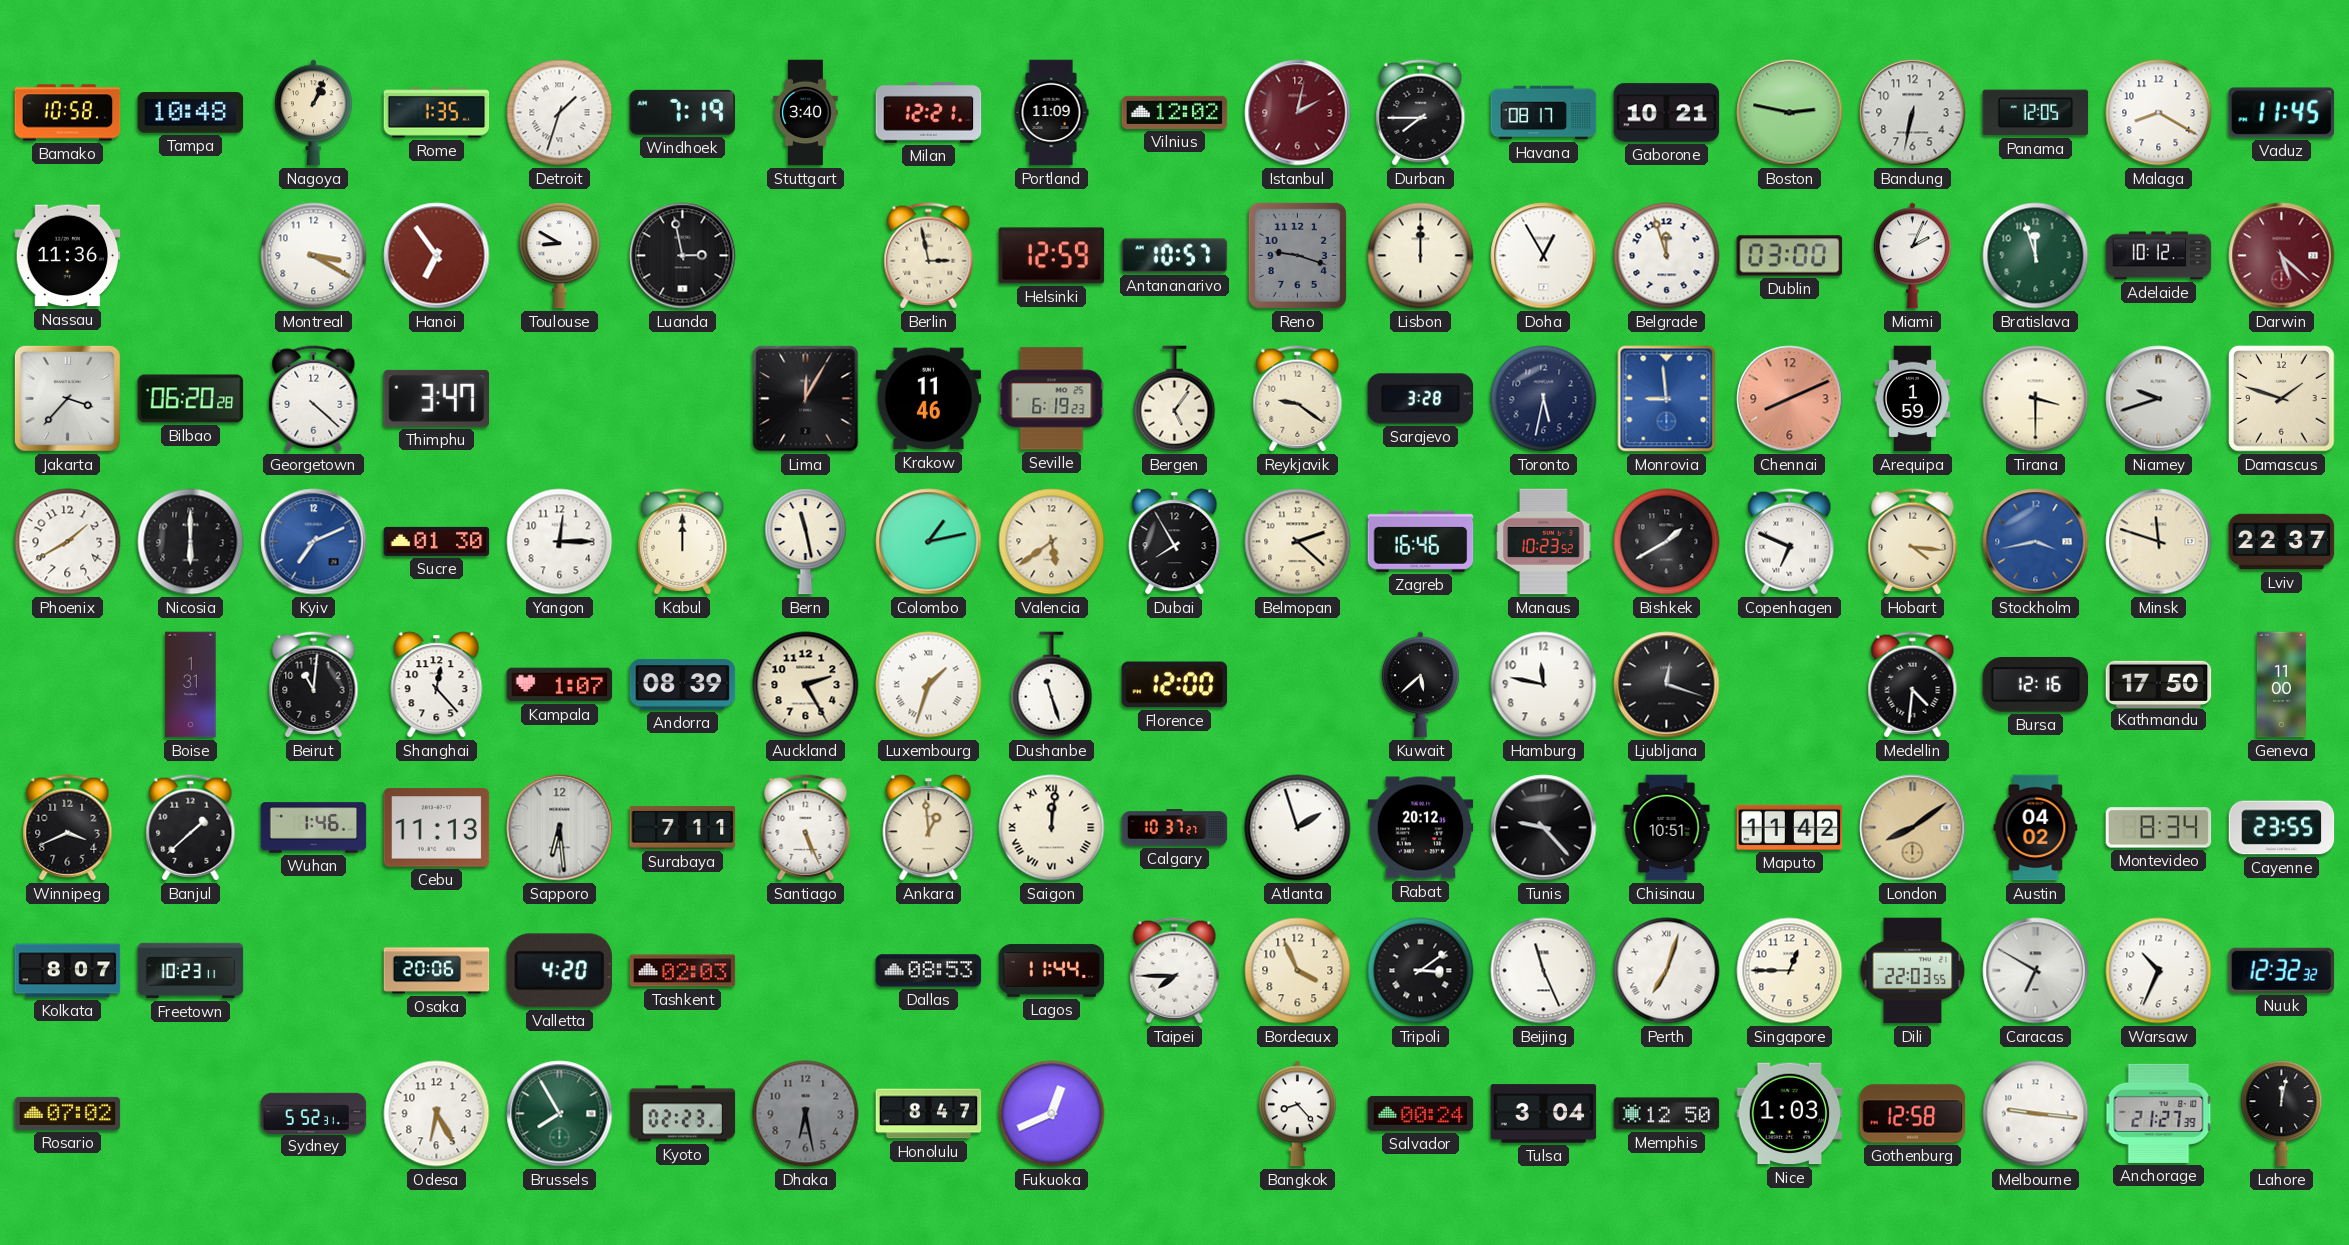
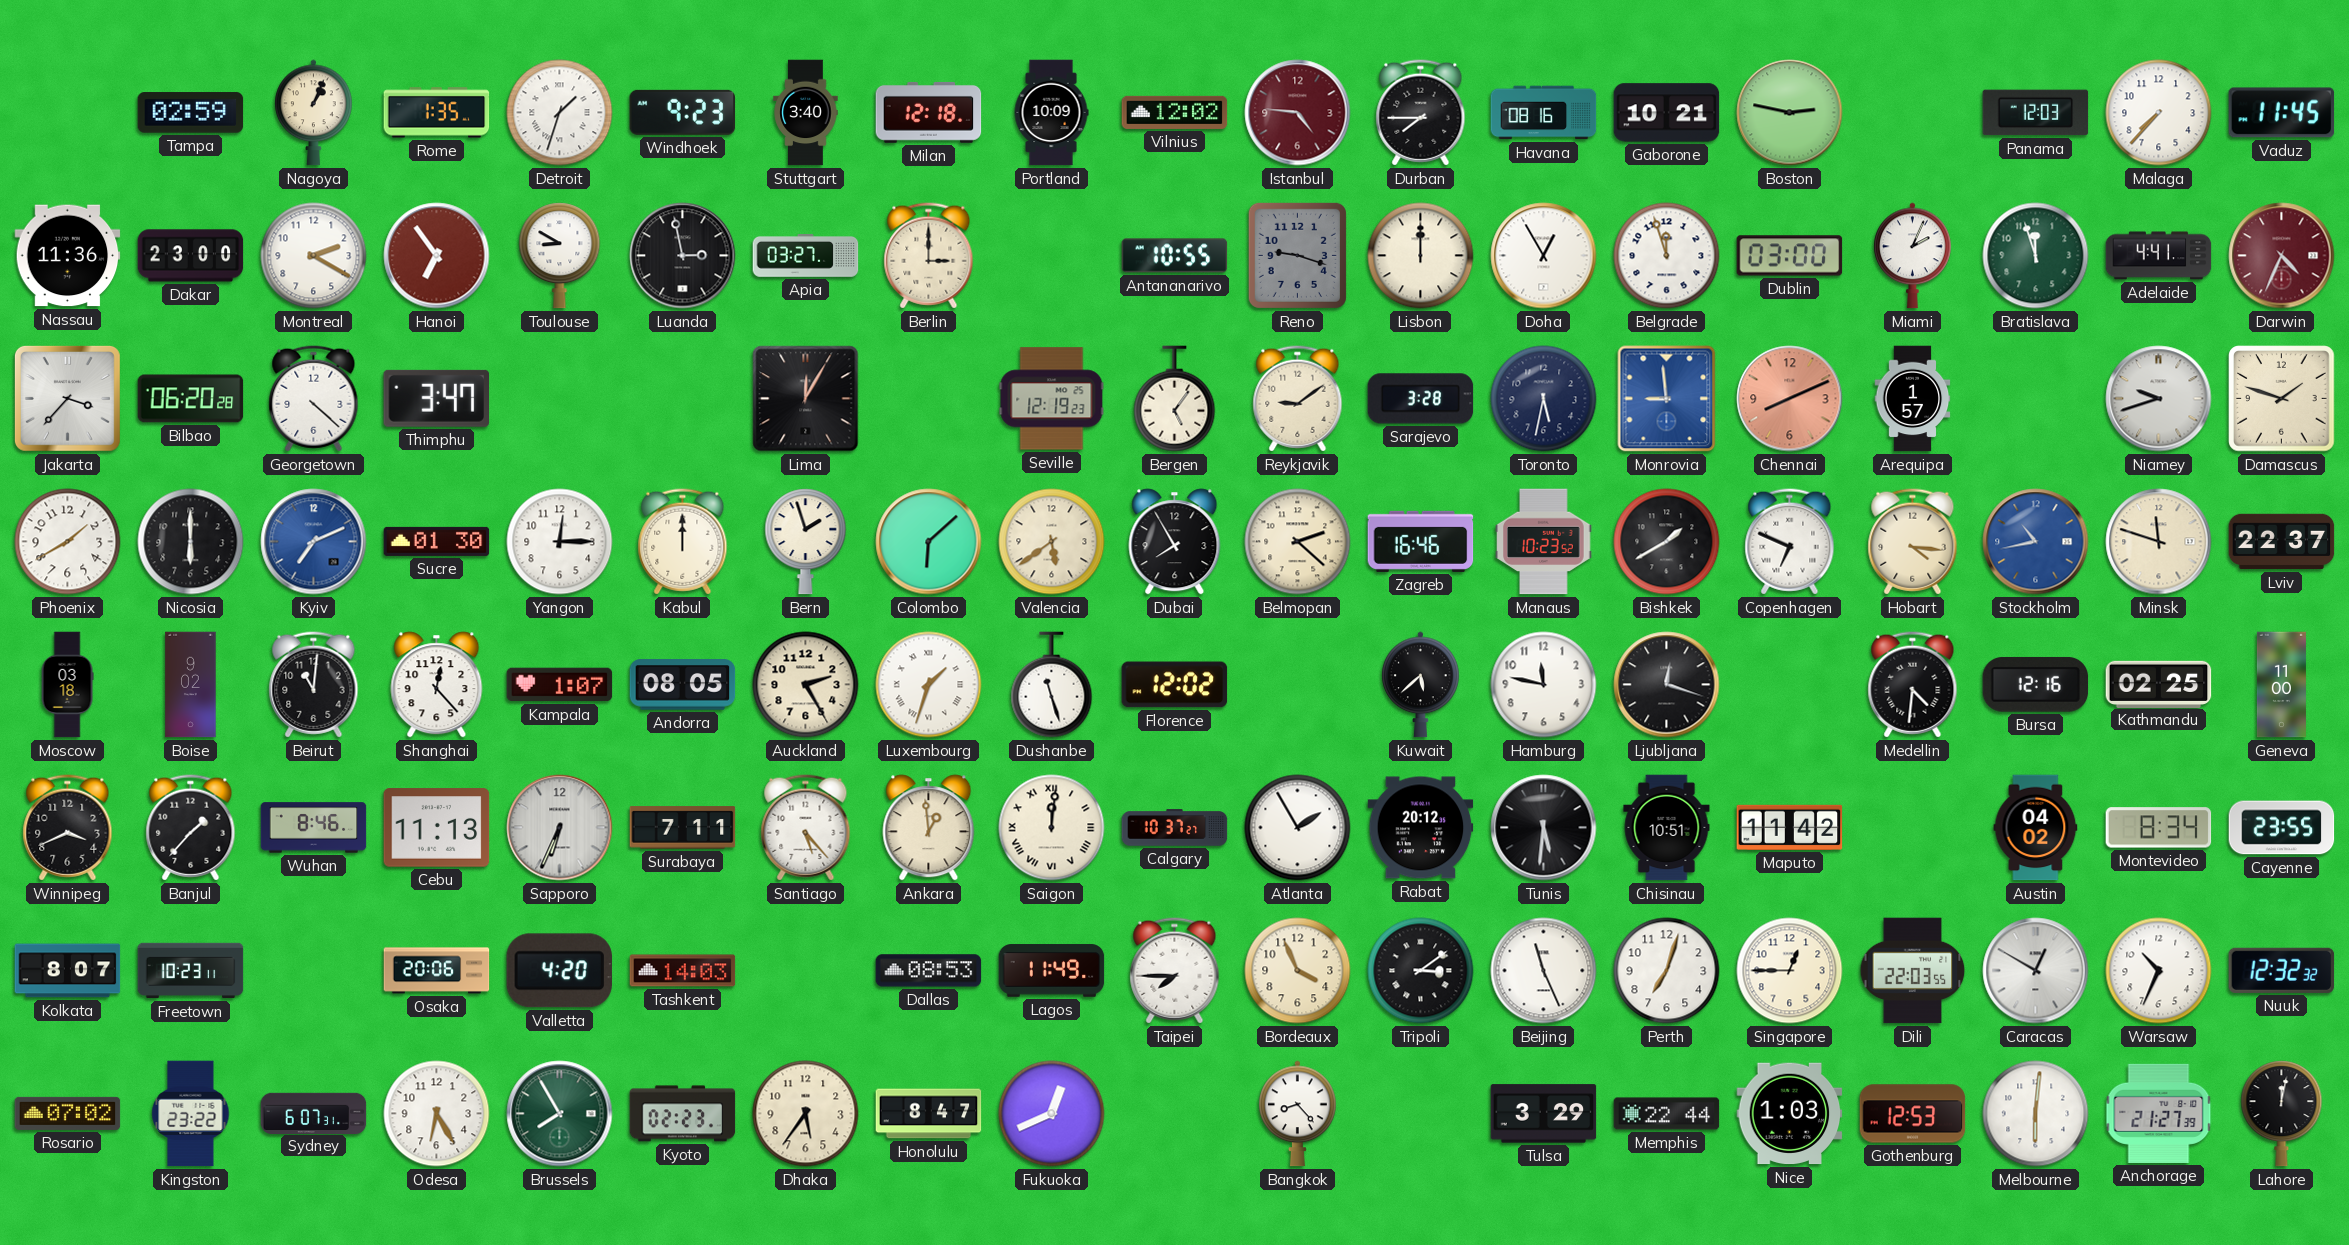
Bamako: 10:58 -> none
Tampa: 10:48 -> 02:59
Windhoek: 7:19 -> 9:23
Milan: 12:21 -> 12:18
Portland: 11:09 -> 10:09
Istanbul: 2:02 -> 4:46
Havana: 08:17 -> 08:16
Bandung: 6:32 -> none
Panama: 12:05 -> 12:03
Malaga: 8:20 -> 7:37
Dakar: none -> 23:00
Montreal: 3:20 -> 2:20
Apia: none -> 03:27
Berlin: 2:58 -> 3:00
Helsinki: 12:59 -> none
Antananarivo: 10:57 -> 10:55
Adelaide: 10:12 -> 4:41
Darwin: 5:22 -> 4:34
Krakow: 11:46 -> none
Seville: 6:19 -> 12:19
Reykjavik: 9:21 -> 9:09
Arequipa: 1:59 -> 1:57
Tirana: 3:30 -> none
Bern: 11:28 -> 1:57
Colombo: 1:13 -> 6:08
Stockholm: 3:43 -> 10:43
Moscow: none -> 03:18
Boise: 1:31 -> 9:02
Andorra: 08:39 -> 08:05
Florence: 12:00 -> 12:02
Kathmandu: 17:50 -> 02:25
Banjul: 1:38 -> 1:37
Wuhan: 1:46 -> 8:46
Sapporo: 6:29 -> 6:34
Santiago: 5:26 -> 5:23
Atlanta: 1:57 -> 1:55
Tunis: 9:23 -> 5:31
London: 8:09 -> none
Tashkent: 02:03 -> 14:03
Lagos: 11:44 -> 11:49
Perth numerals: Roman -> Arabic
Caracas: 6:50 -> 12:50
Kingston: none -> 23:22
Sydney: 5:52 -> 6:07
Dhaka: 6:28 -> 5:36
Dhaka dial: grey -> cream
Salvador: 00:24 -> none
Tulsa: 3:04 -> 3:29
Memphis: 12:50 -> 22:44
Gothenburg: 12:58 -> 12:53
Melbourne: 9:16 -> 6:01
